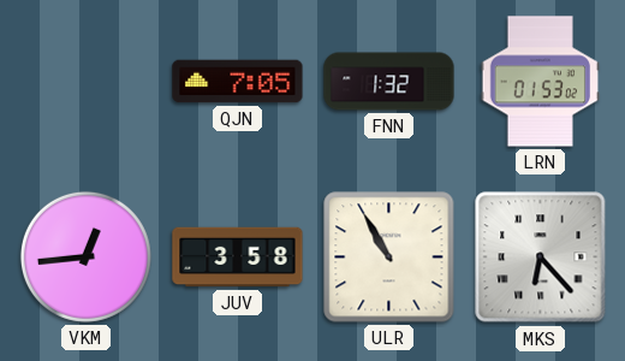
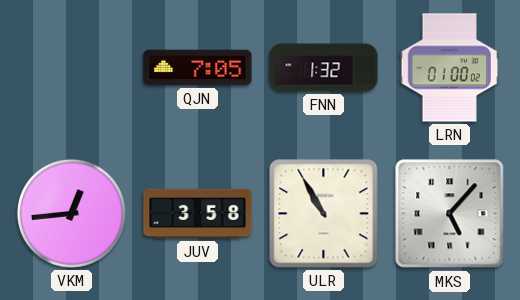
LRN: 01:53 -> 01:00
MKS: 6:23 -> 5:07
